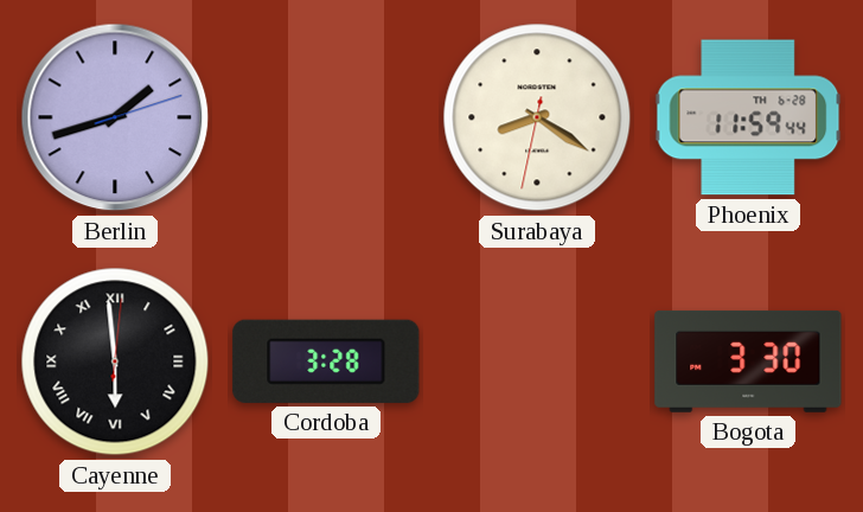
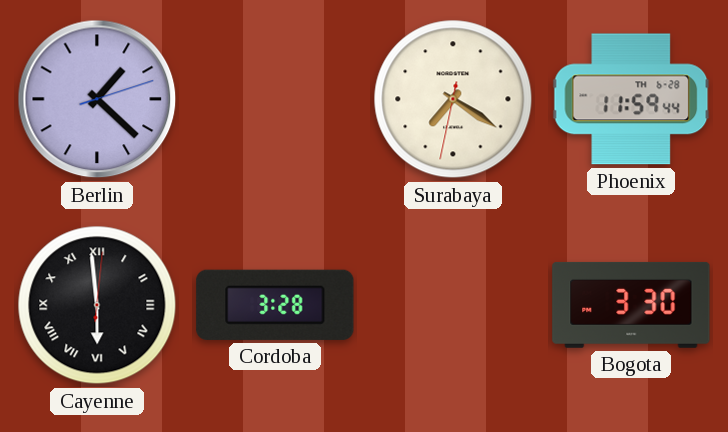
Berlin: 1:42 -> 1:22
Surabaya: 8:20 -> 7:20
